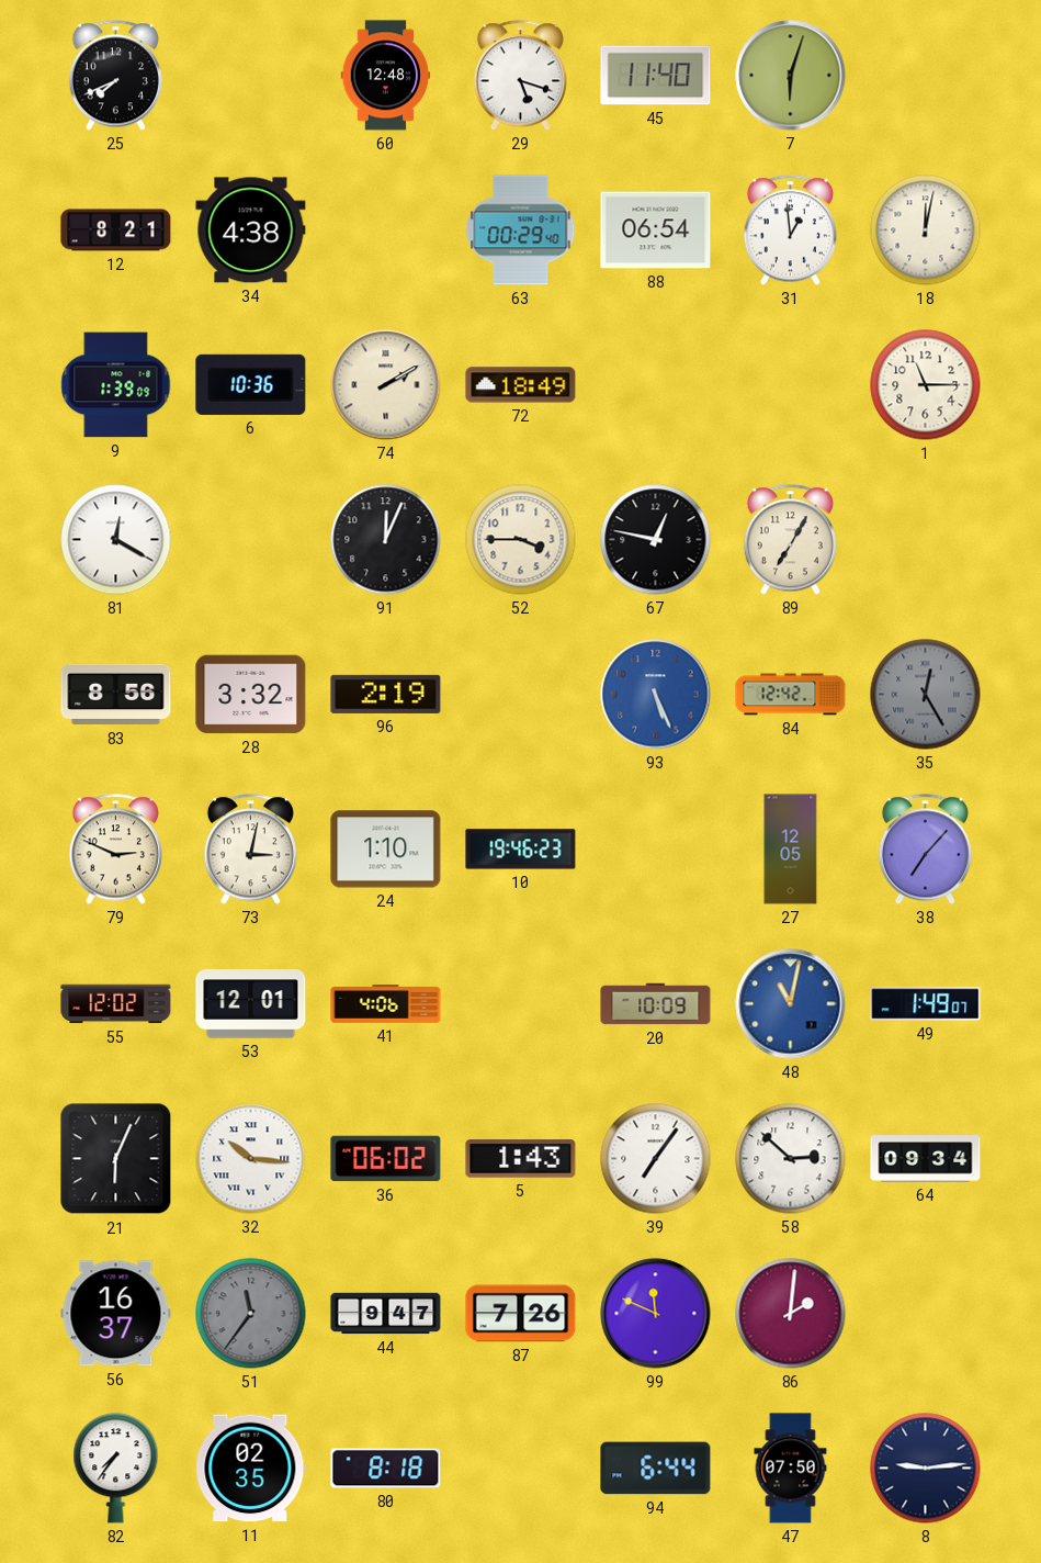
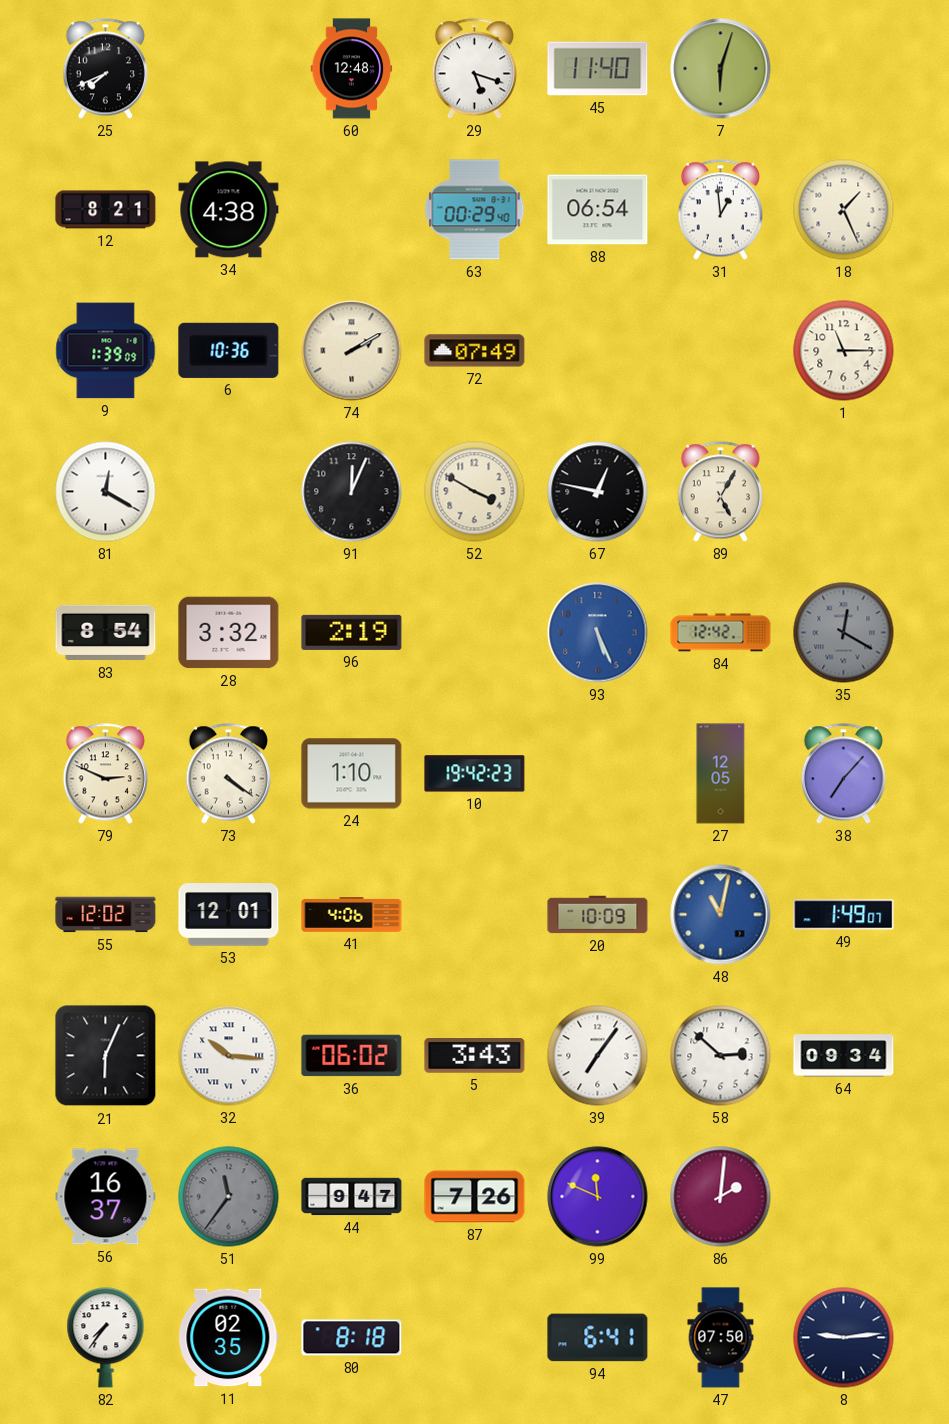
18: 12:02 -> 1:26
72: 18:49 -> 07:49
52: 3:45 -> 3:50
89: 7:05 -> 5:05
83: 8:56 -> 8:54
35: 12:25 -> 12:20
73: 3:02 -> 4:21
10: 19:46 -> 19:42
5: 1:43 -> 3:43
94: 6:44 -> 6:41
